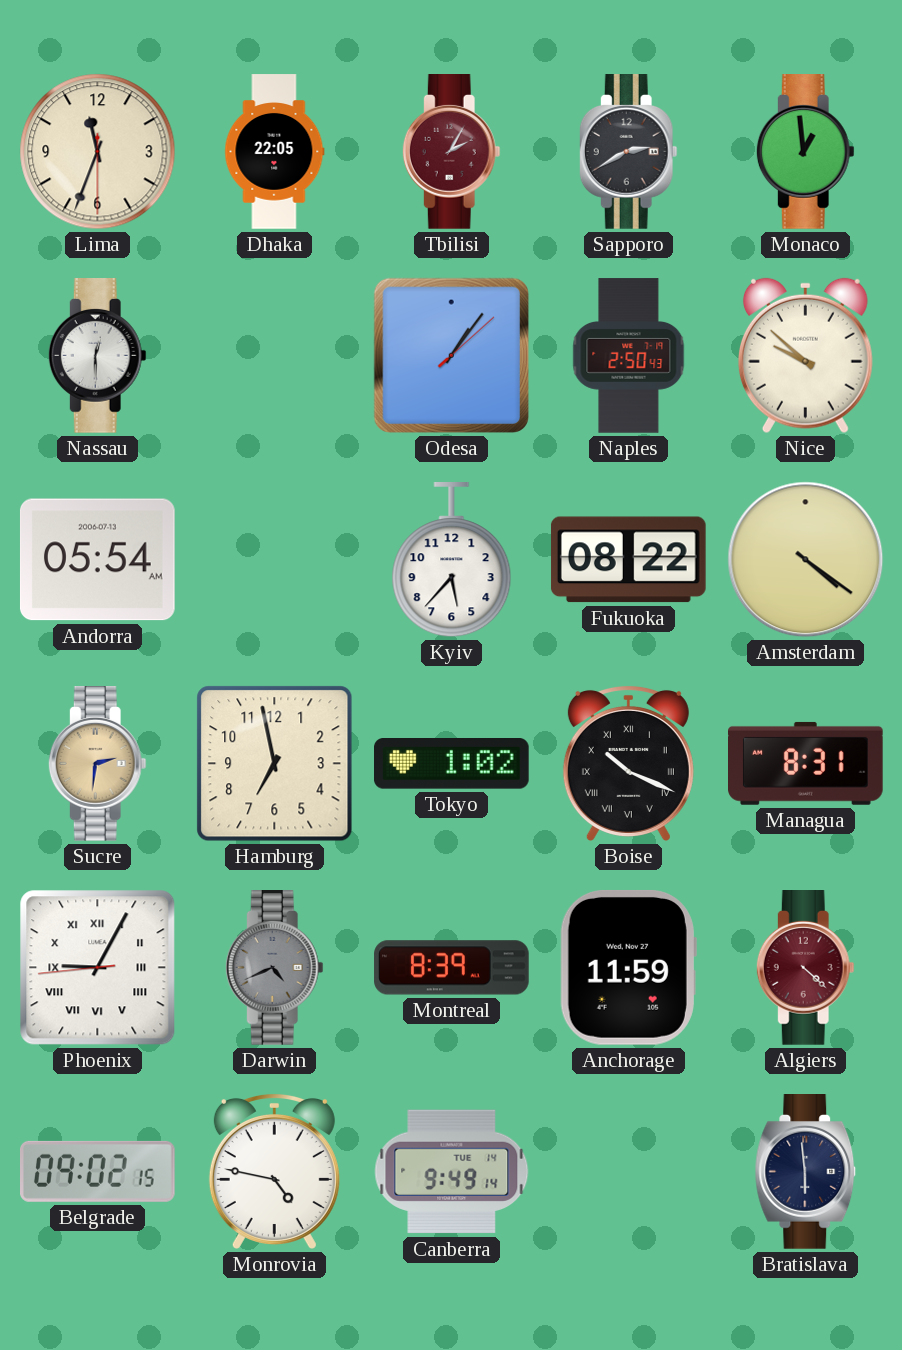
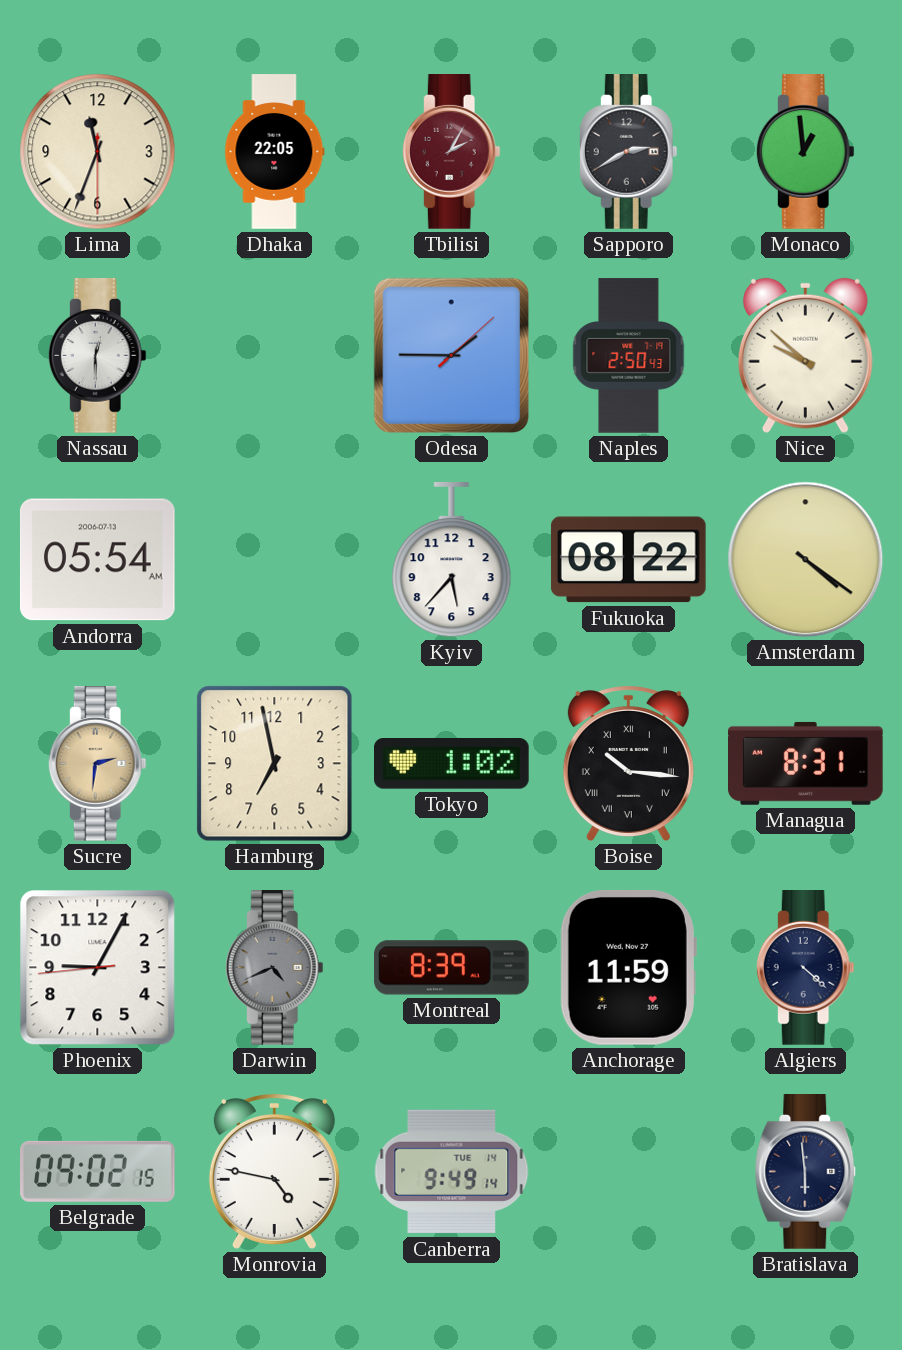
Odesa: 1:06 -> 1:45
Boise: 10:19 -> 10:16
Phoenix numerals: Roman -> Arabic
Algiers dial: burgundy -> navy
